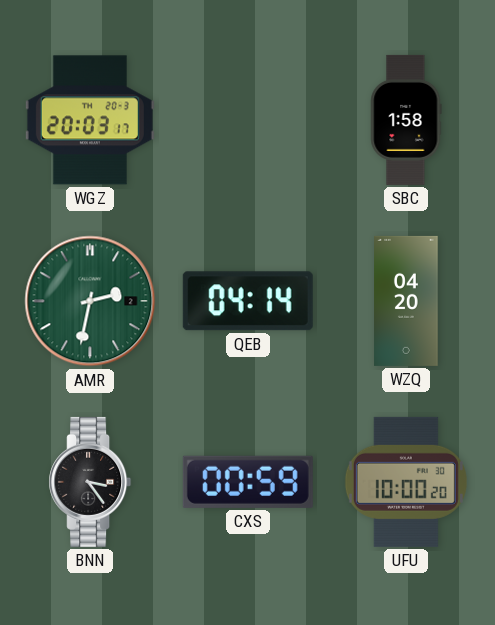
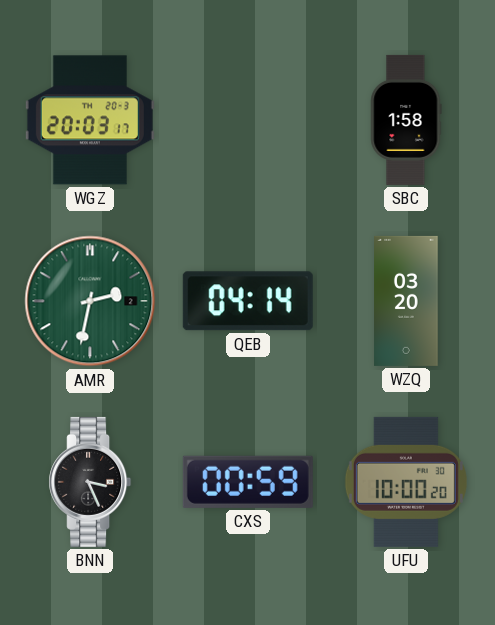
WZQ: 04:20 -> 03:20
BNN: 3:24 -> 3:26
